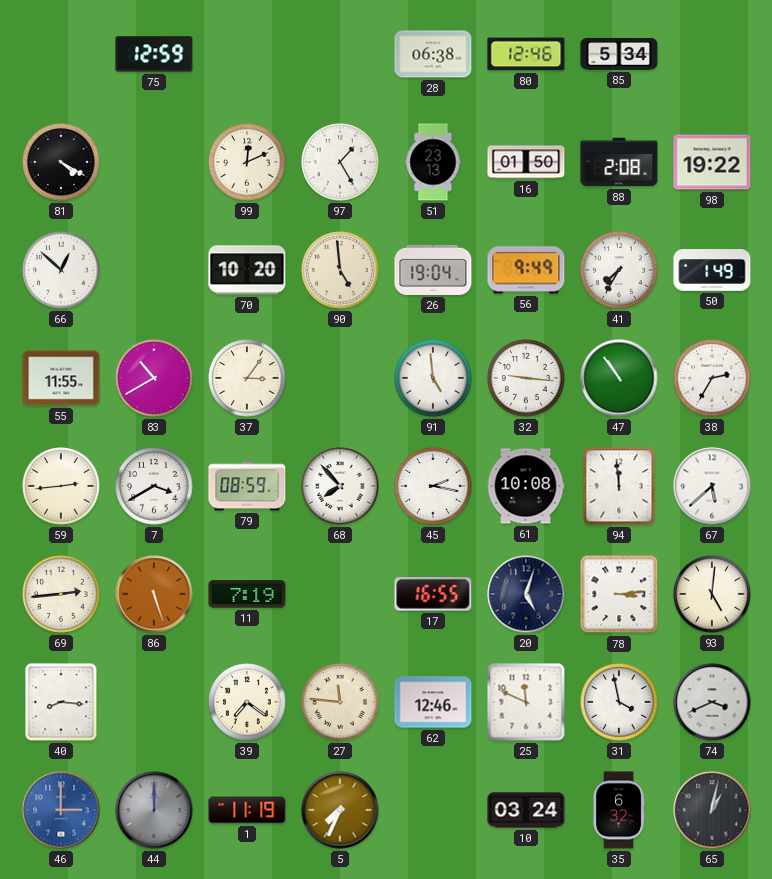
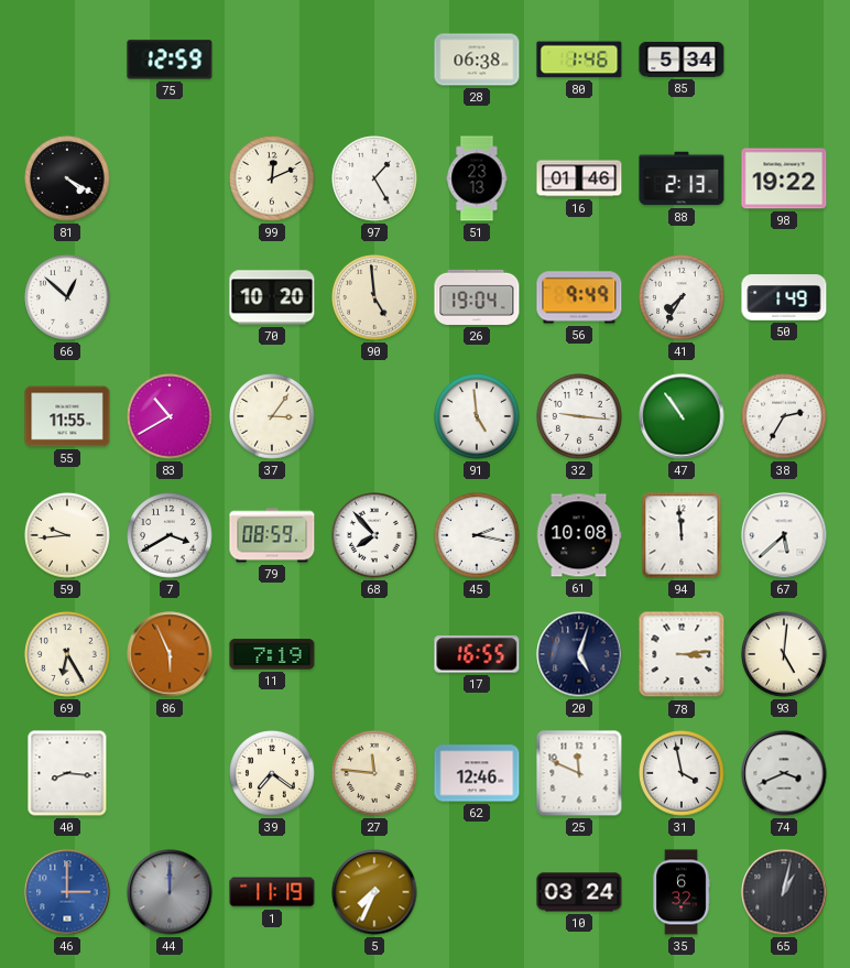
80: 12:46 -> 1:46
16: 01:50 -> 01:46
88: 2:08 -> 2:13
59: 2:44 -> 9:44
69: 2:44 -> 6:25
86: 5:27 -> 5:56
